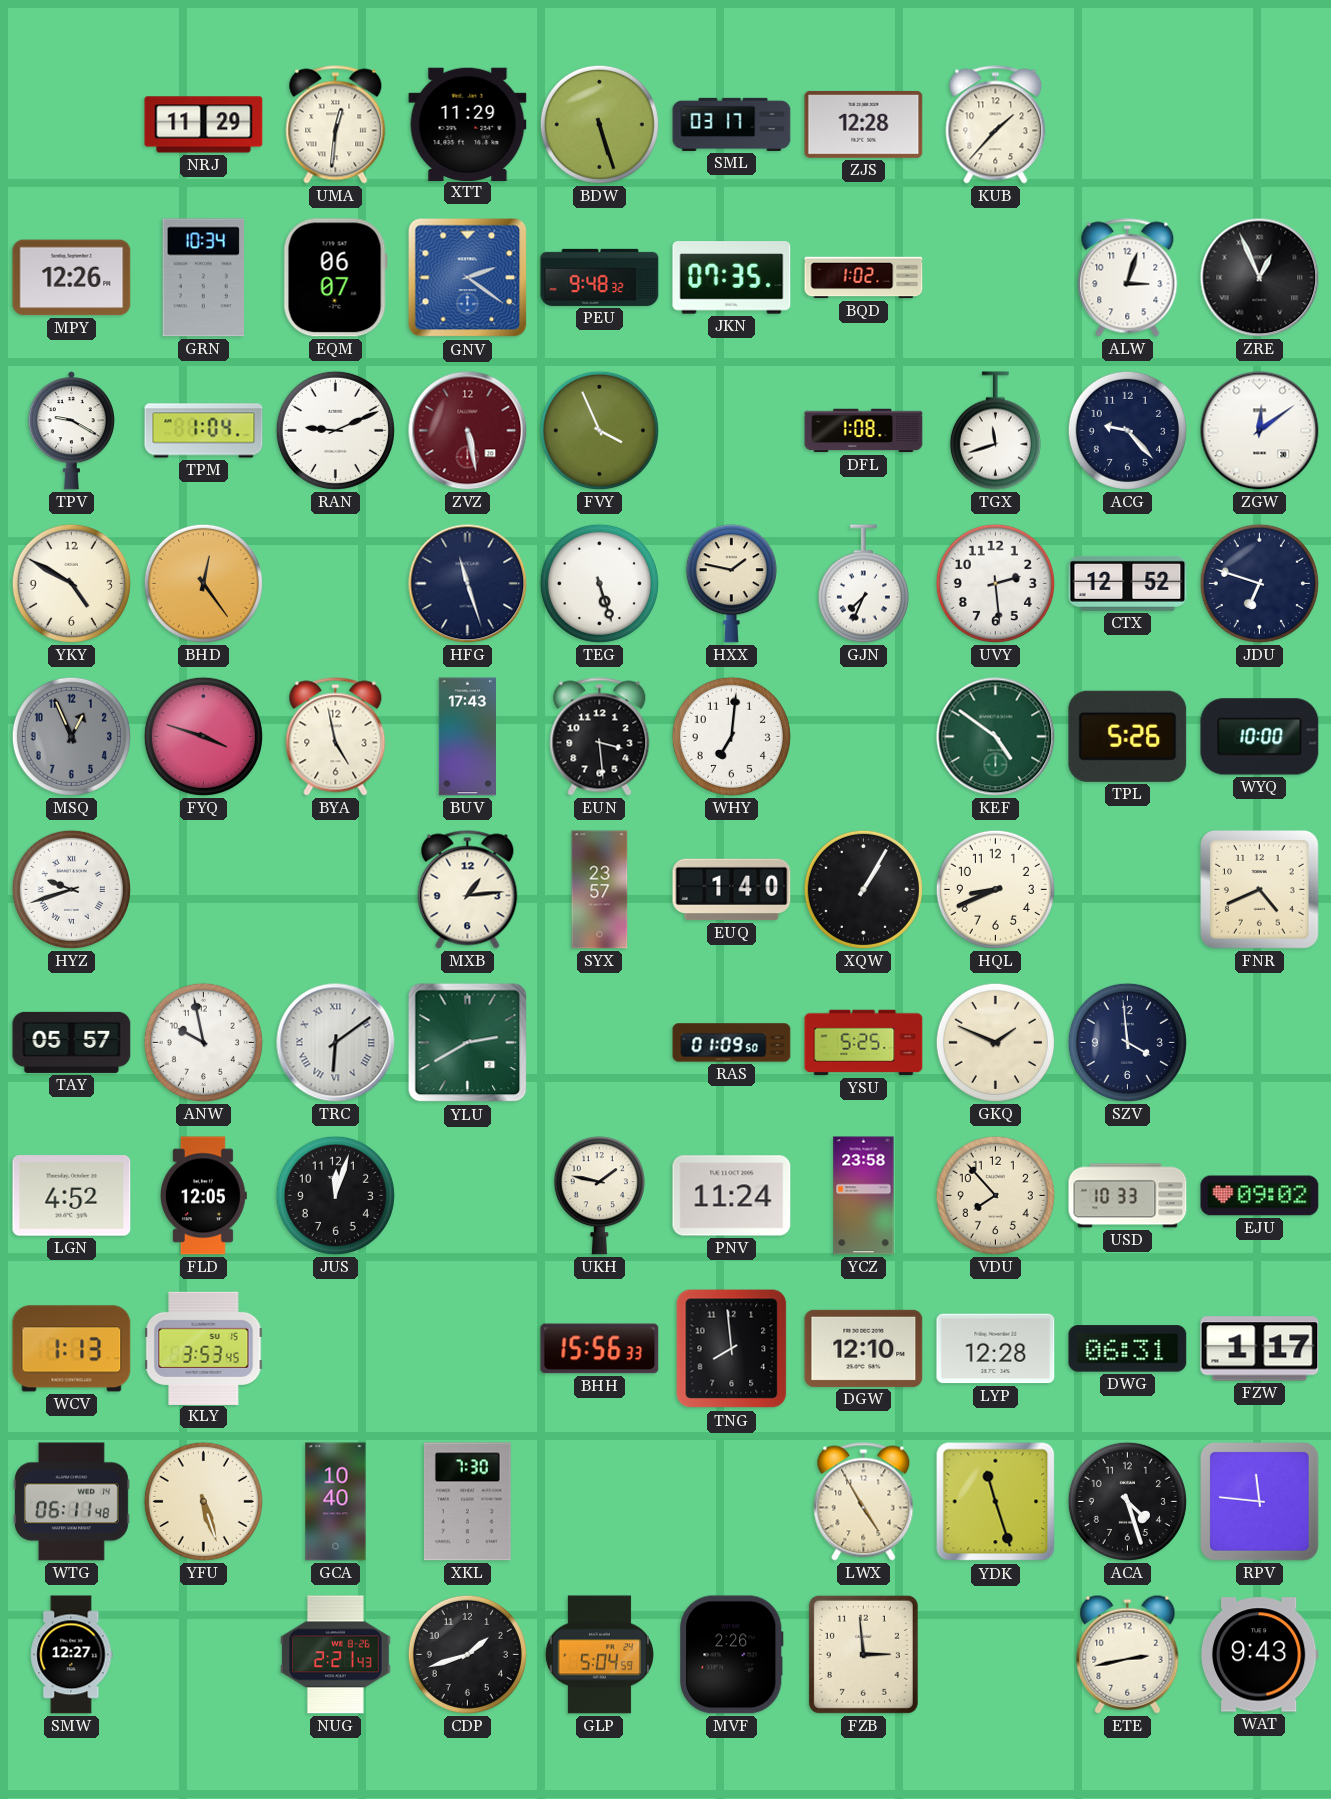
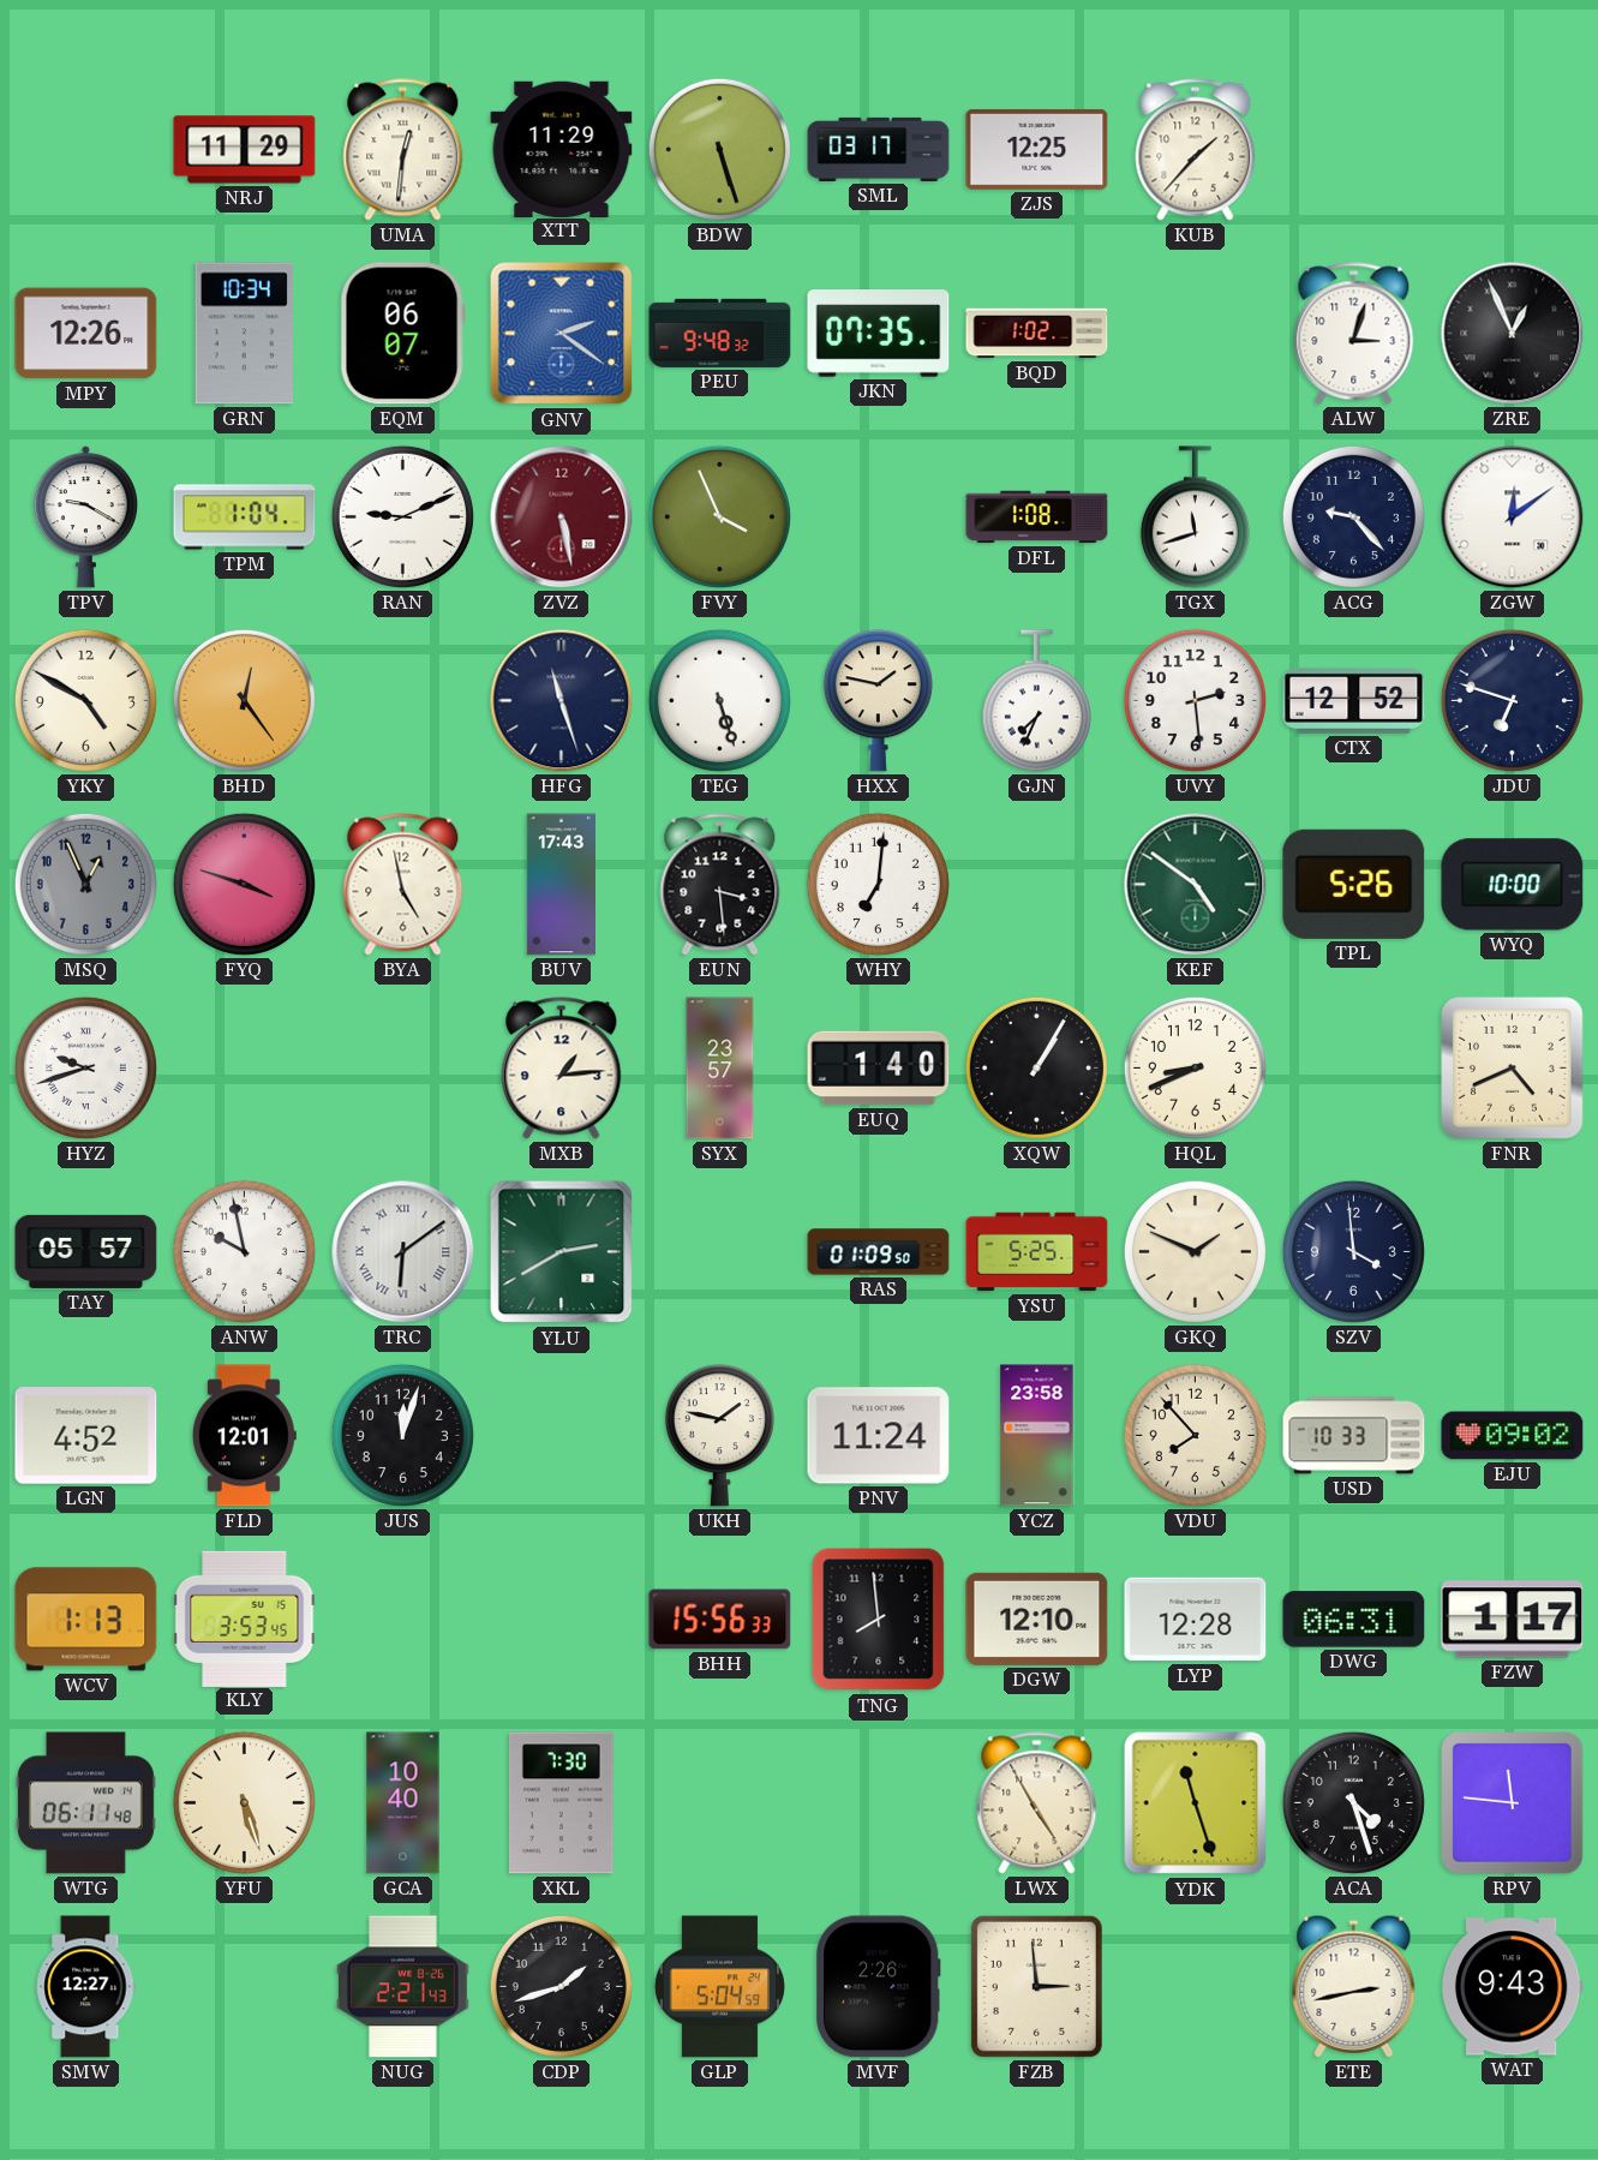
ZJS: 12:28 -> 12:25
FLD: 12:05 -> 12:01
